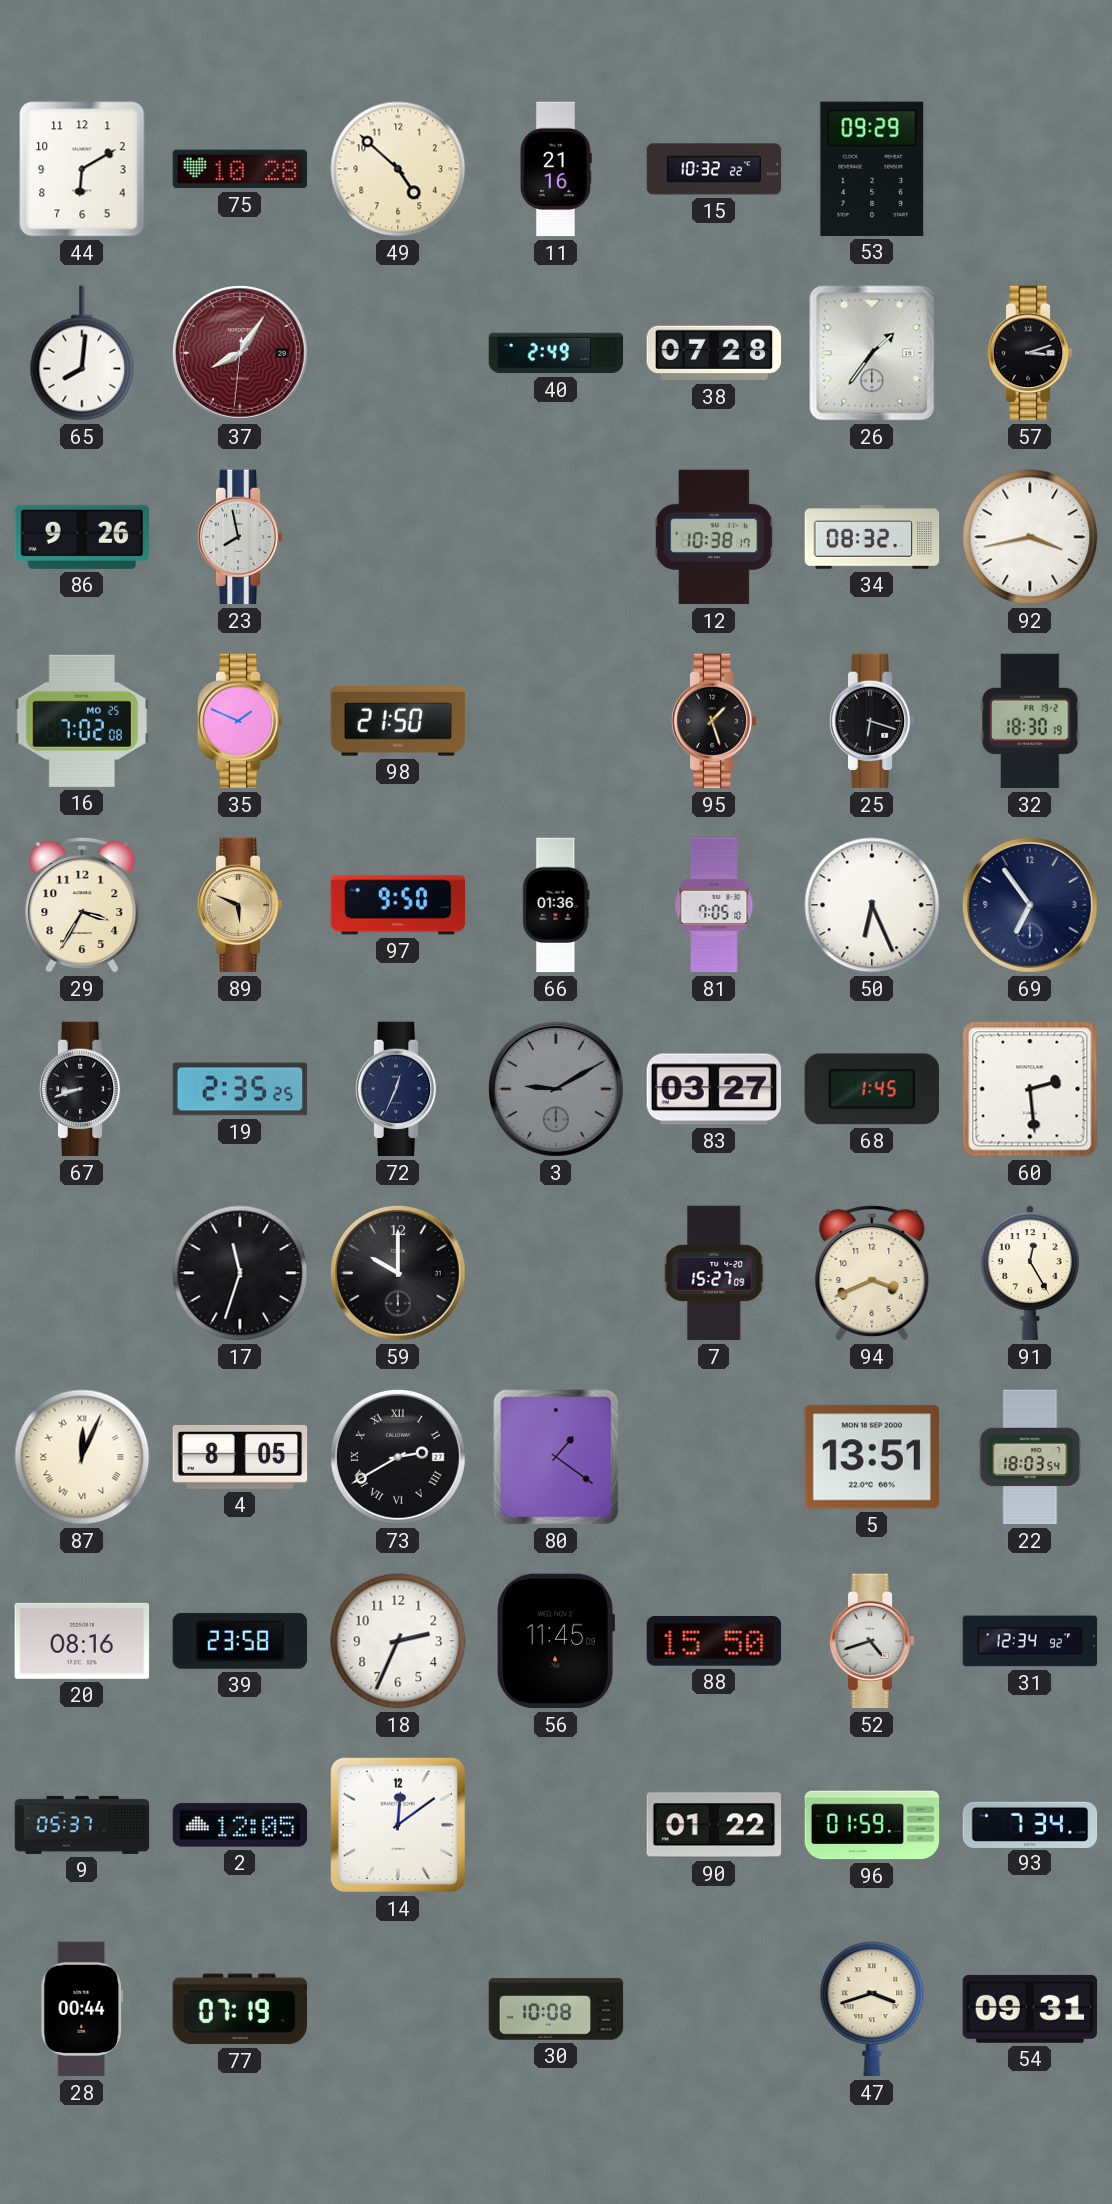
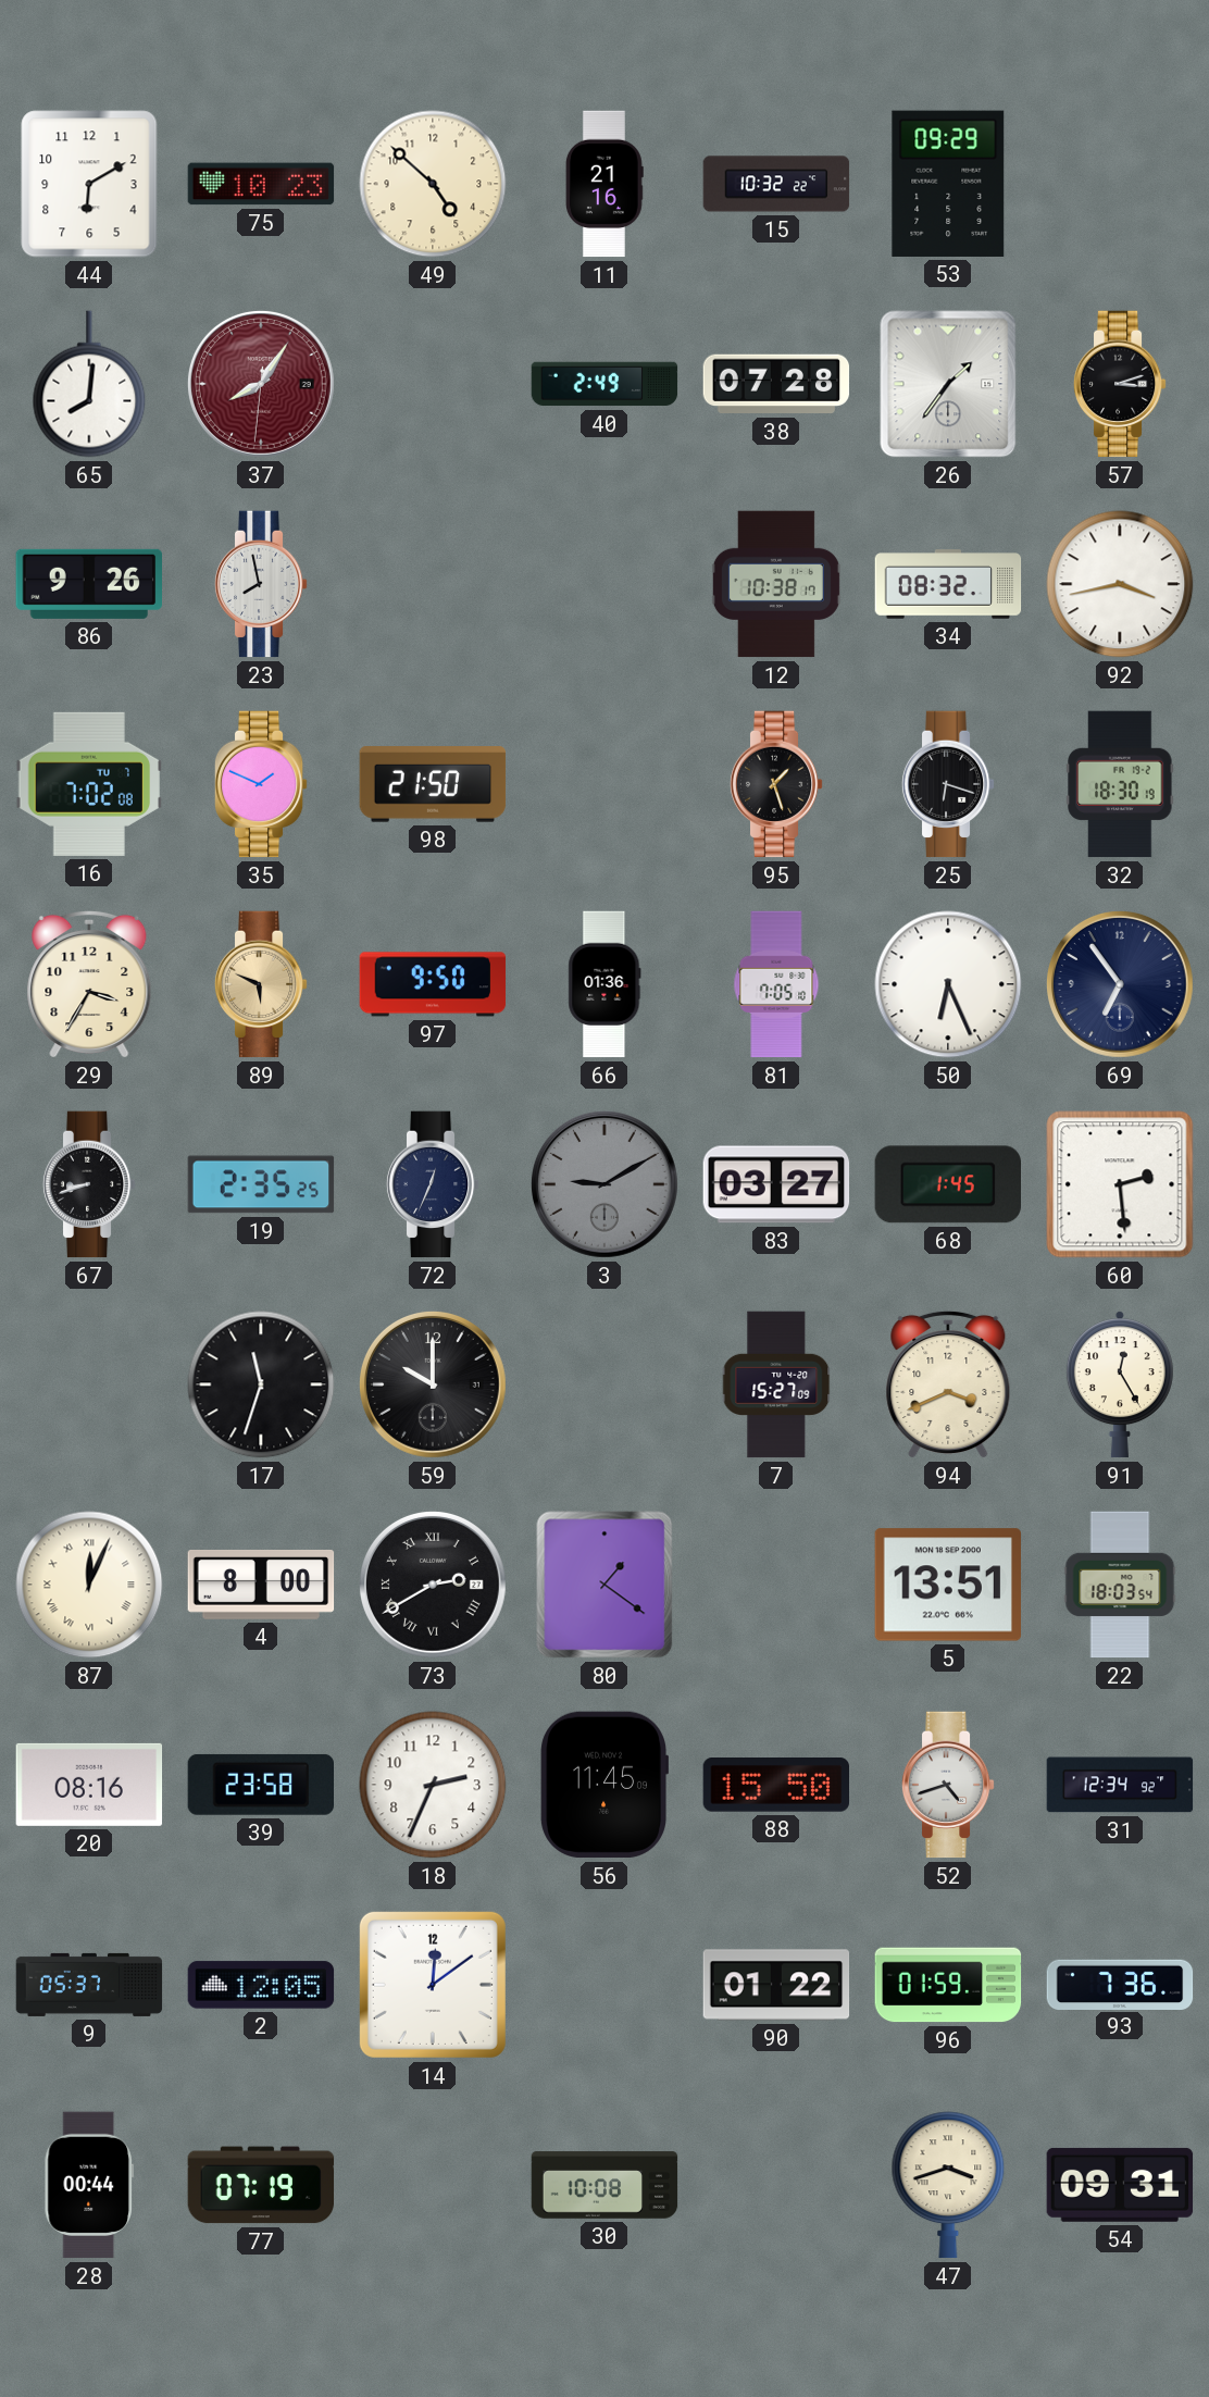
75: 10:28 -> 10:23
16 date: MO 25 -> TU 7
4: 8:05 -> 8:00
93: 7:34 -> 7:36
